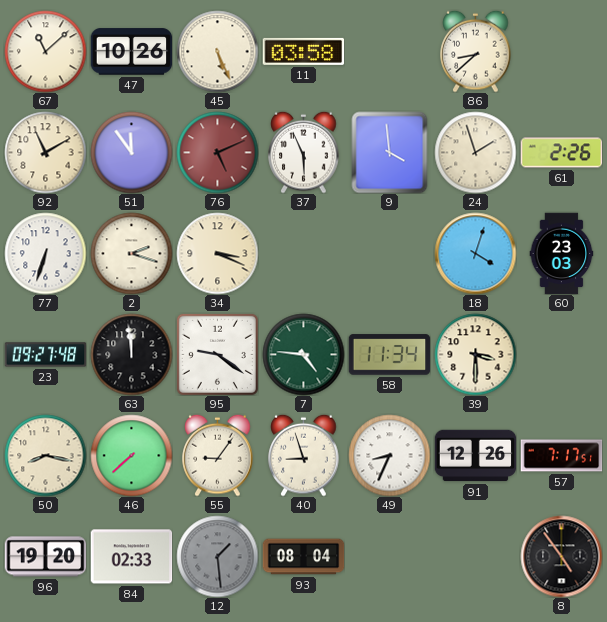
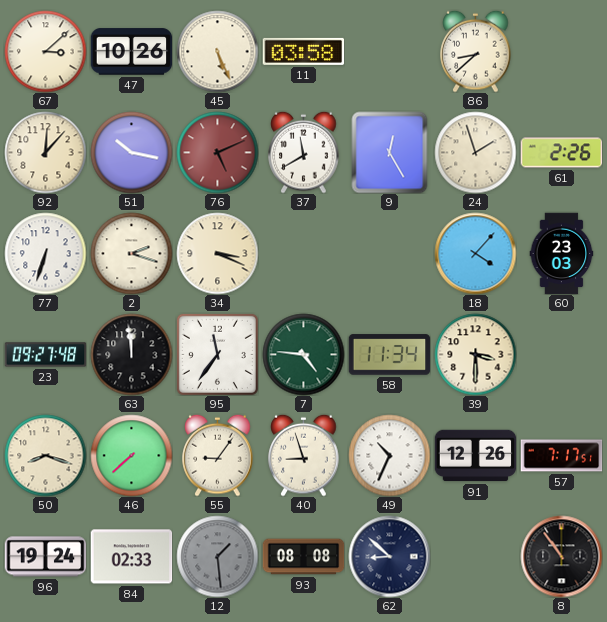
67: 11:08 -> 3:08
92: 11:10 -> 12:07
51: 11:54 -> 10:17
37: 5:56 -> 11:40
9: 3:59 -> 12:25
18: 4:03 -> 4:07
95: 9:21 -> 11:36
50: 8:17 -> 8:18
49: 8:34 -> 10:34
96: 19:20 -> 19:24
93: 08:04 -> 08:08
62: none -> 8:52
8: 4:54 -> 10:54
